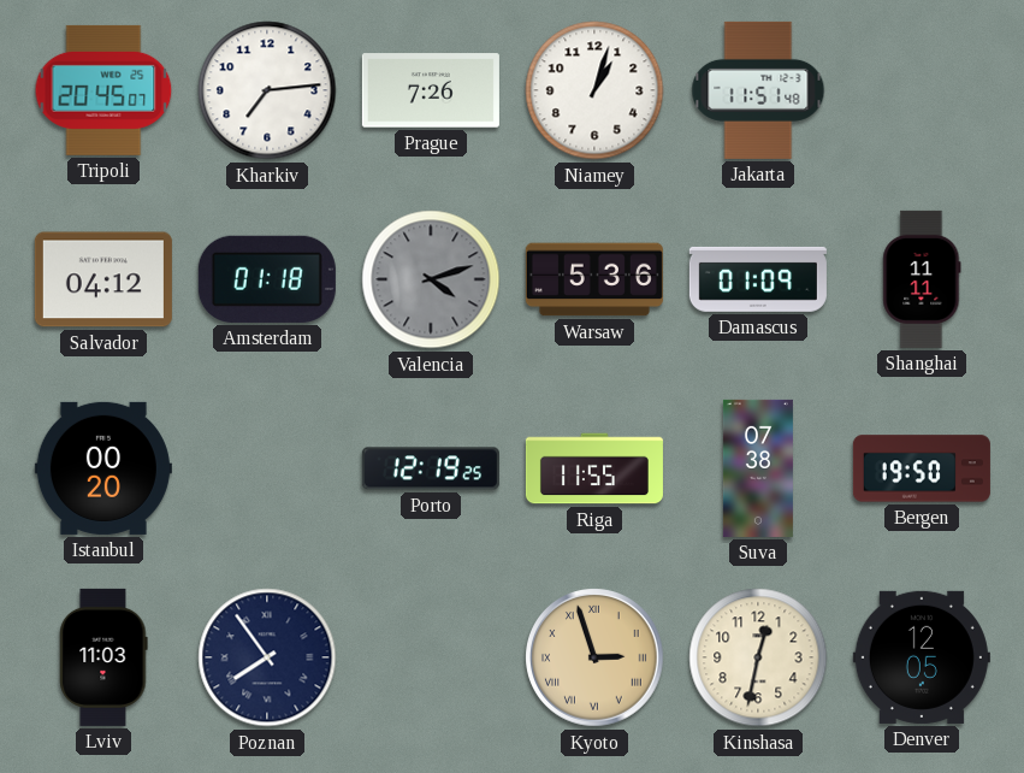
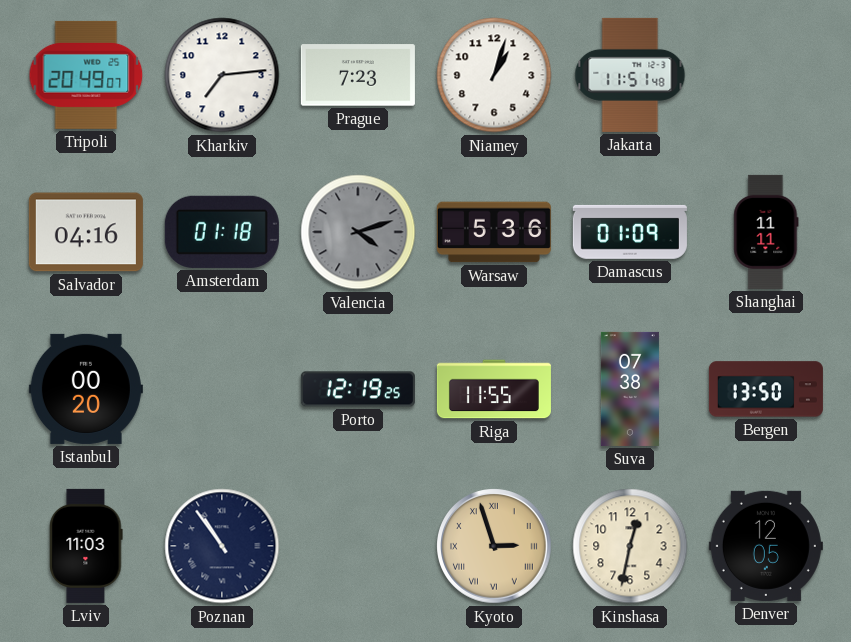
Tripoli: 20:45 -> 20:49
Prague: 7:26 -> 7:23
Salvador: 04:12 -> 04:16
Bergen: 19:50 -> 13:50
Poznan: 7:54 -> 10:54
